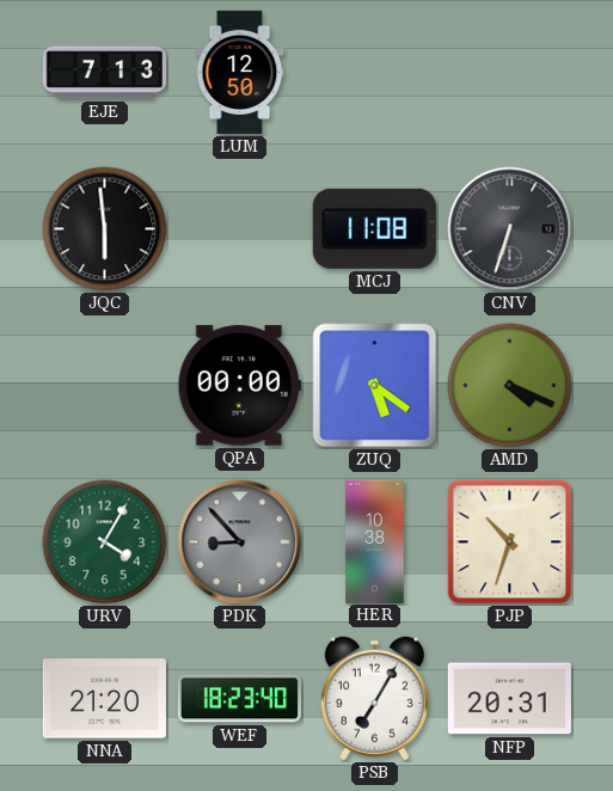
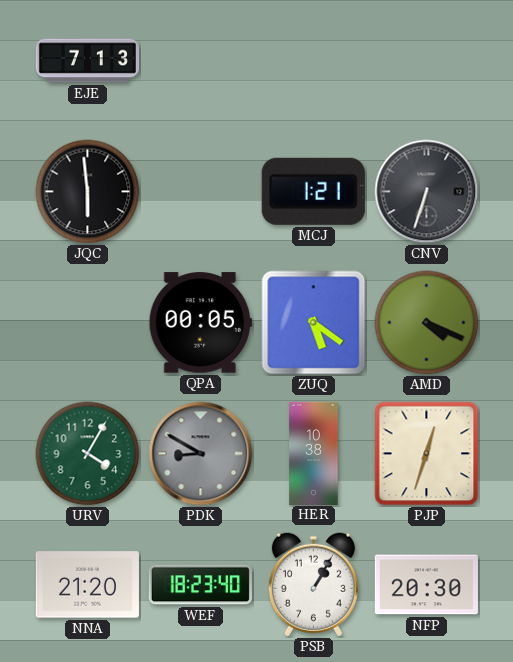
LUM: 12:50 -> none
MCJ: 11:08 -> 1:21
QPA: 00:00 -> 00:05
PDK: 8:53 -> 8:50
PJP: 10:33 -> 12:33
PSB: 7:05 -> 1:05
NFP: 20:31 -> 20:30
